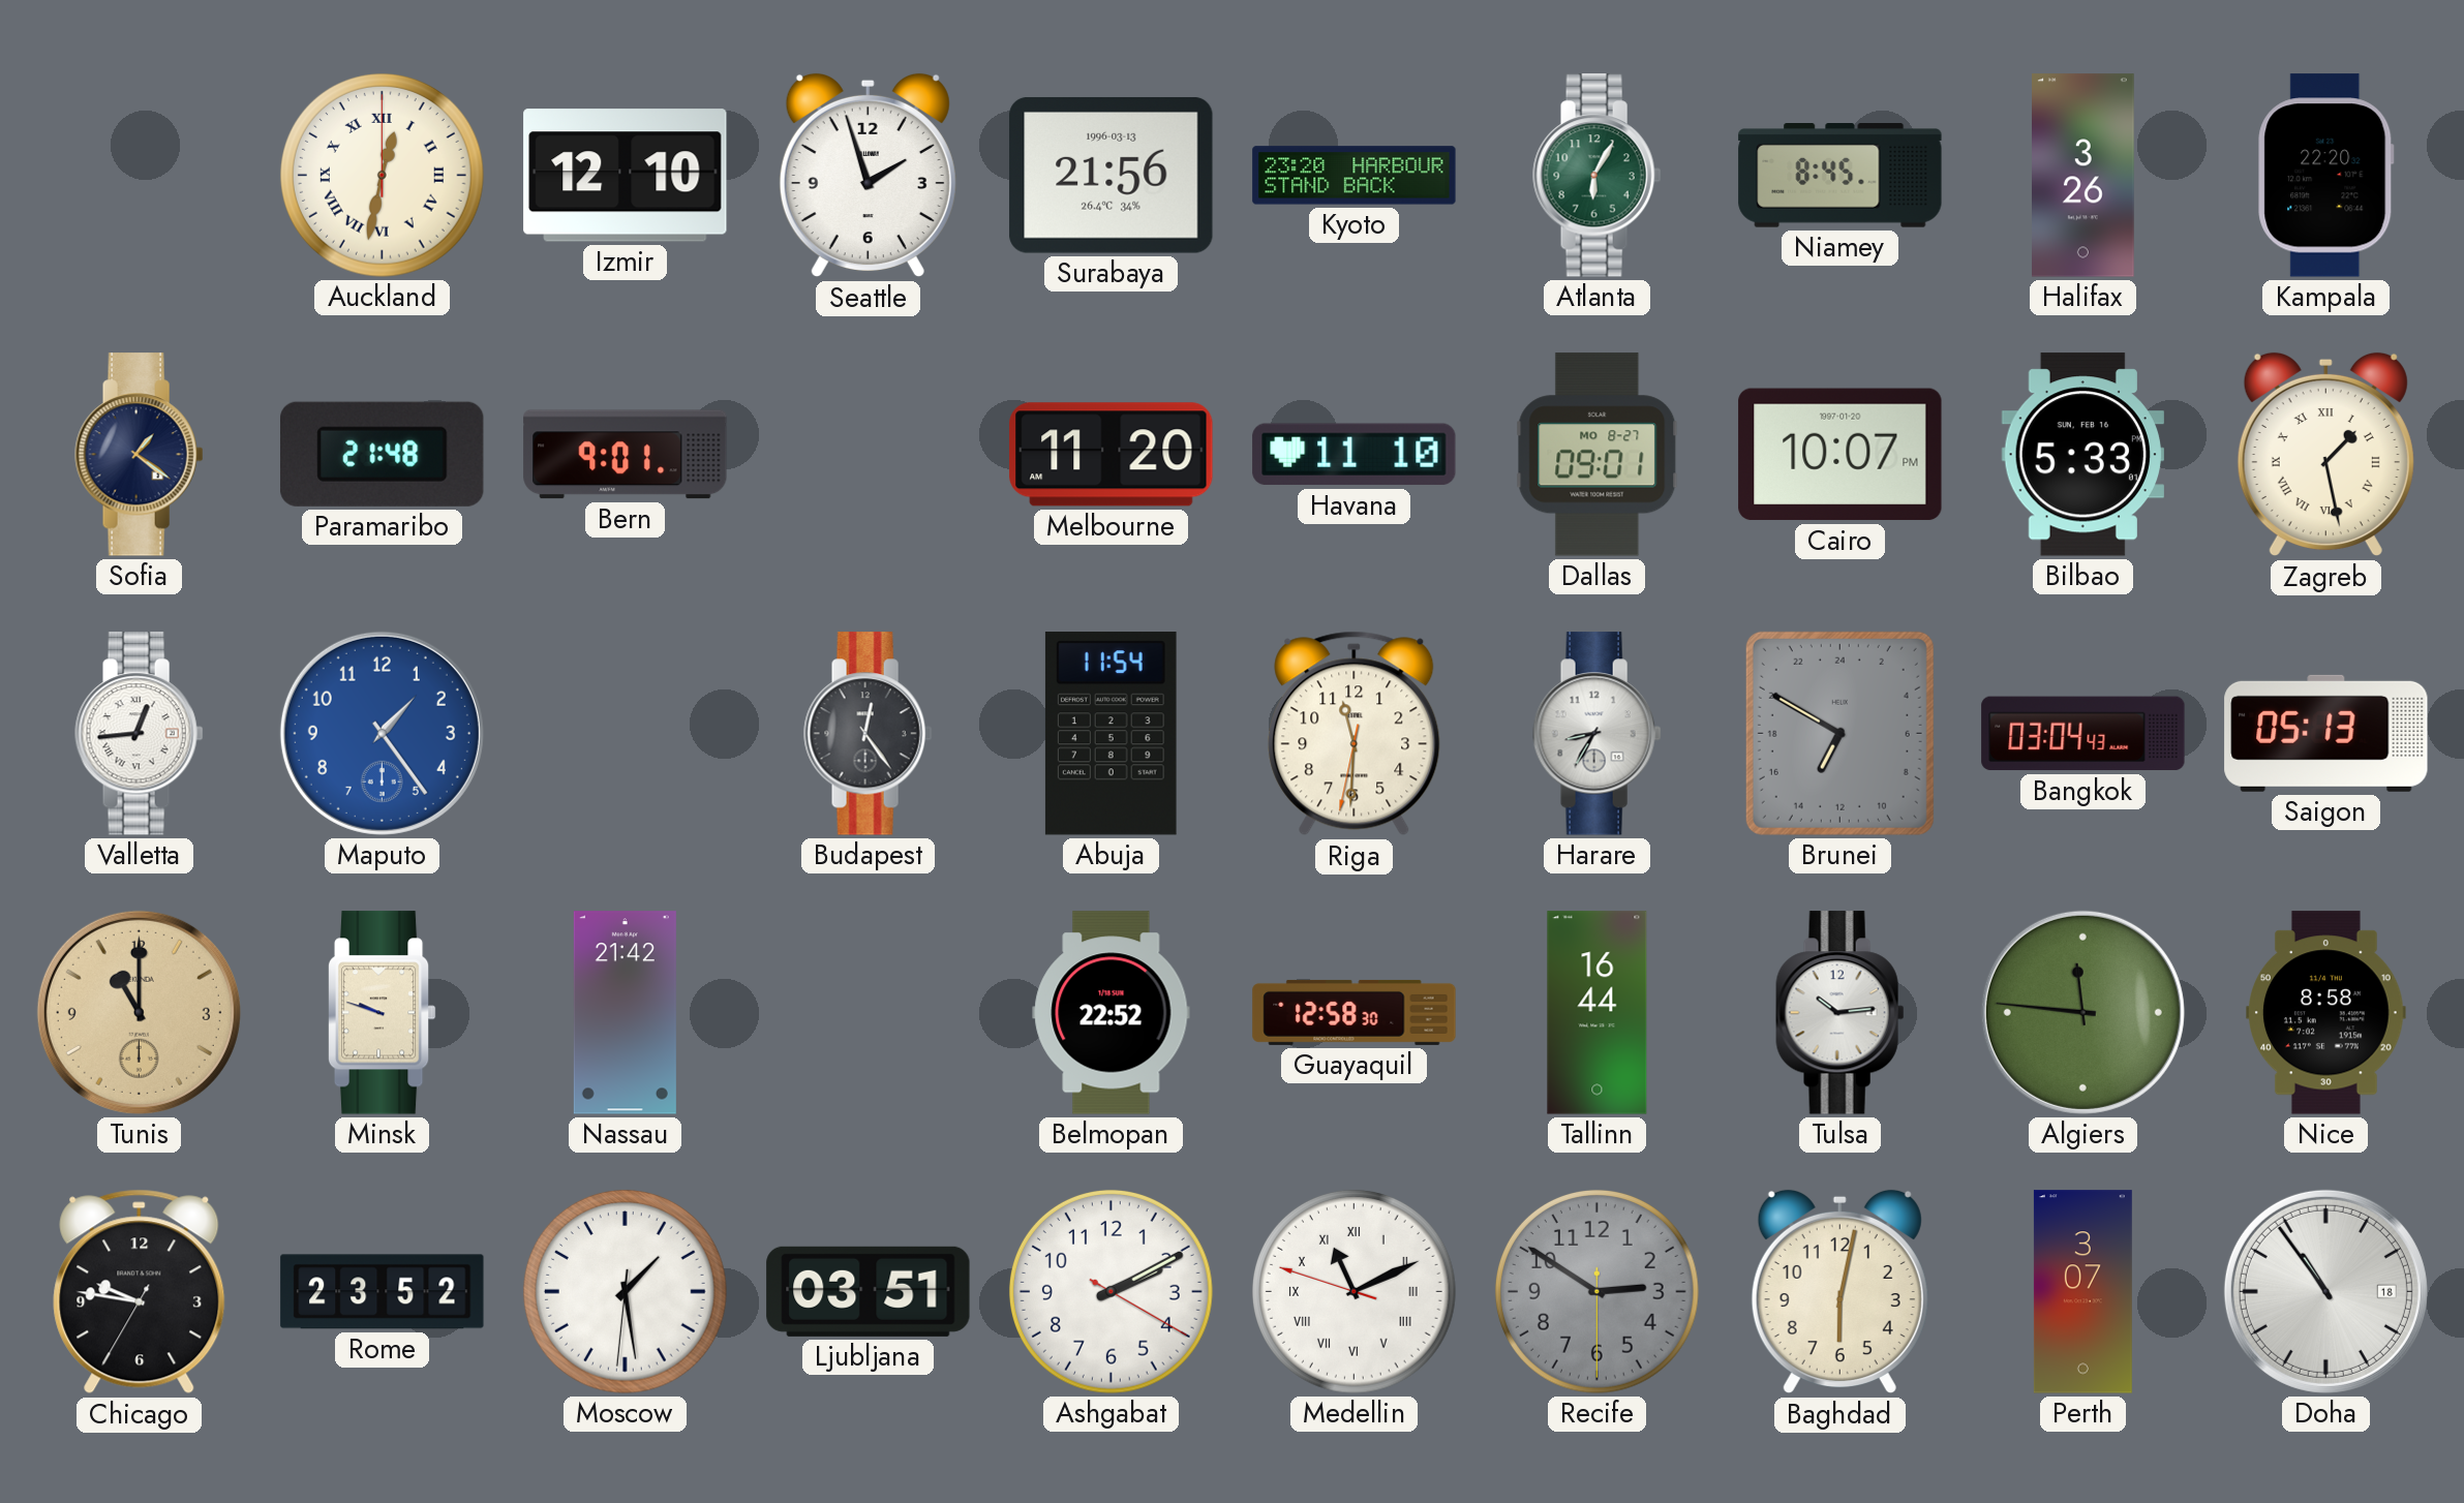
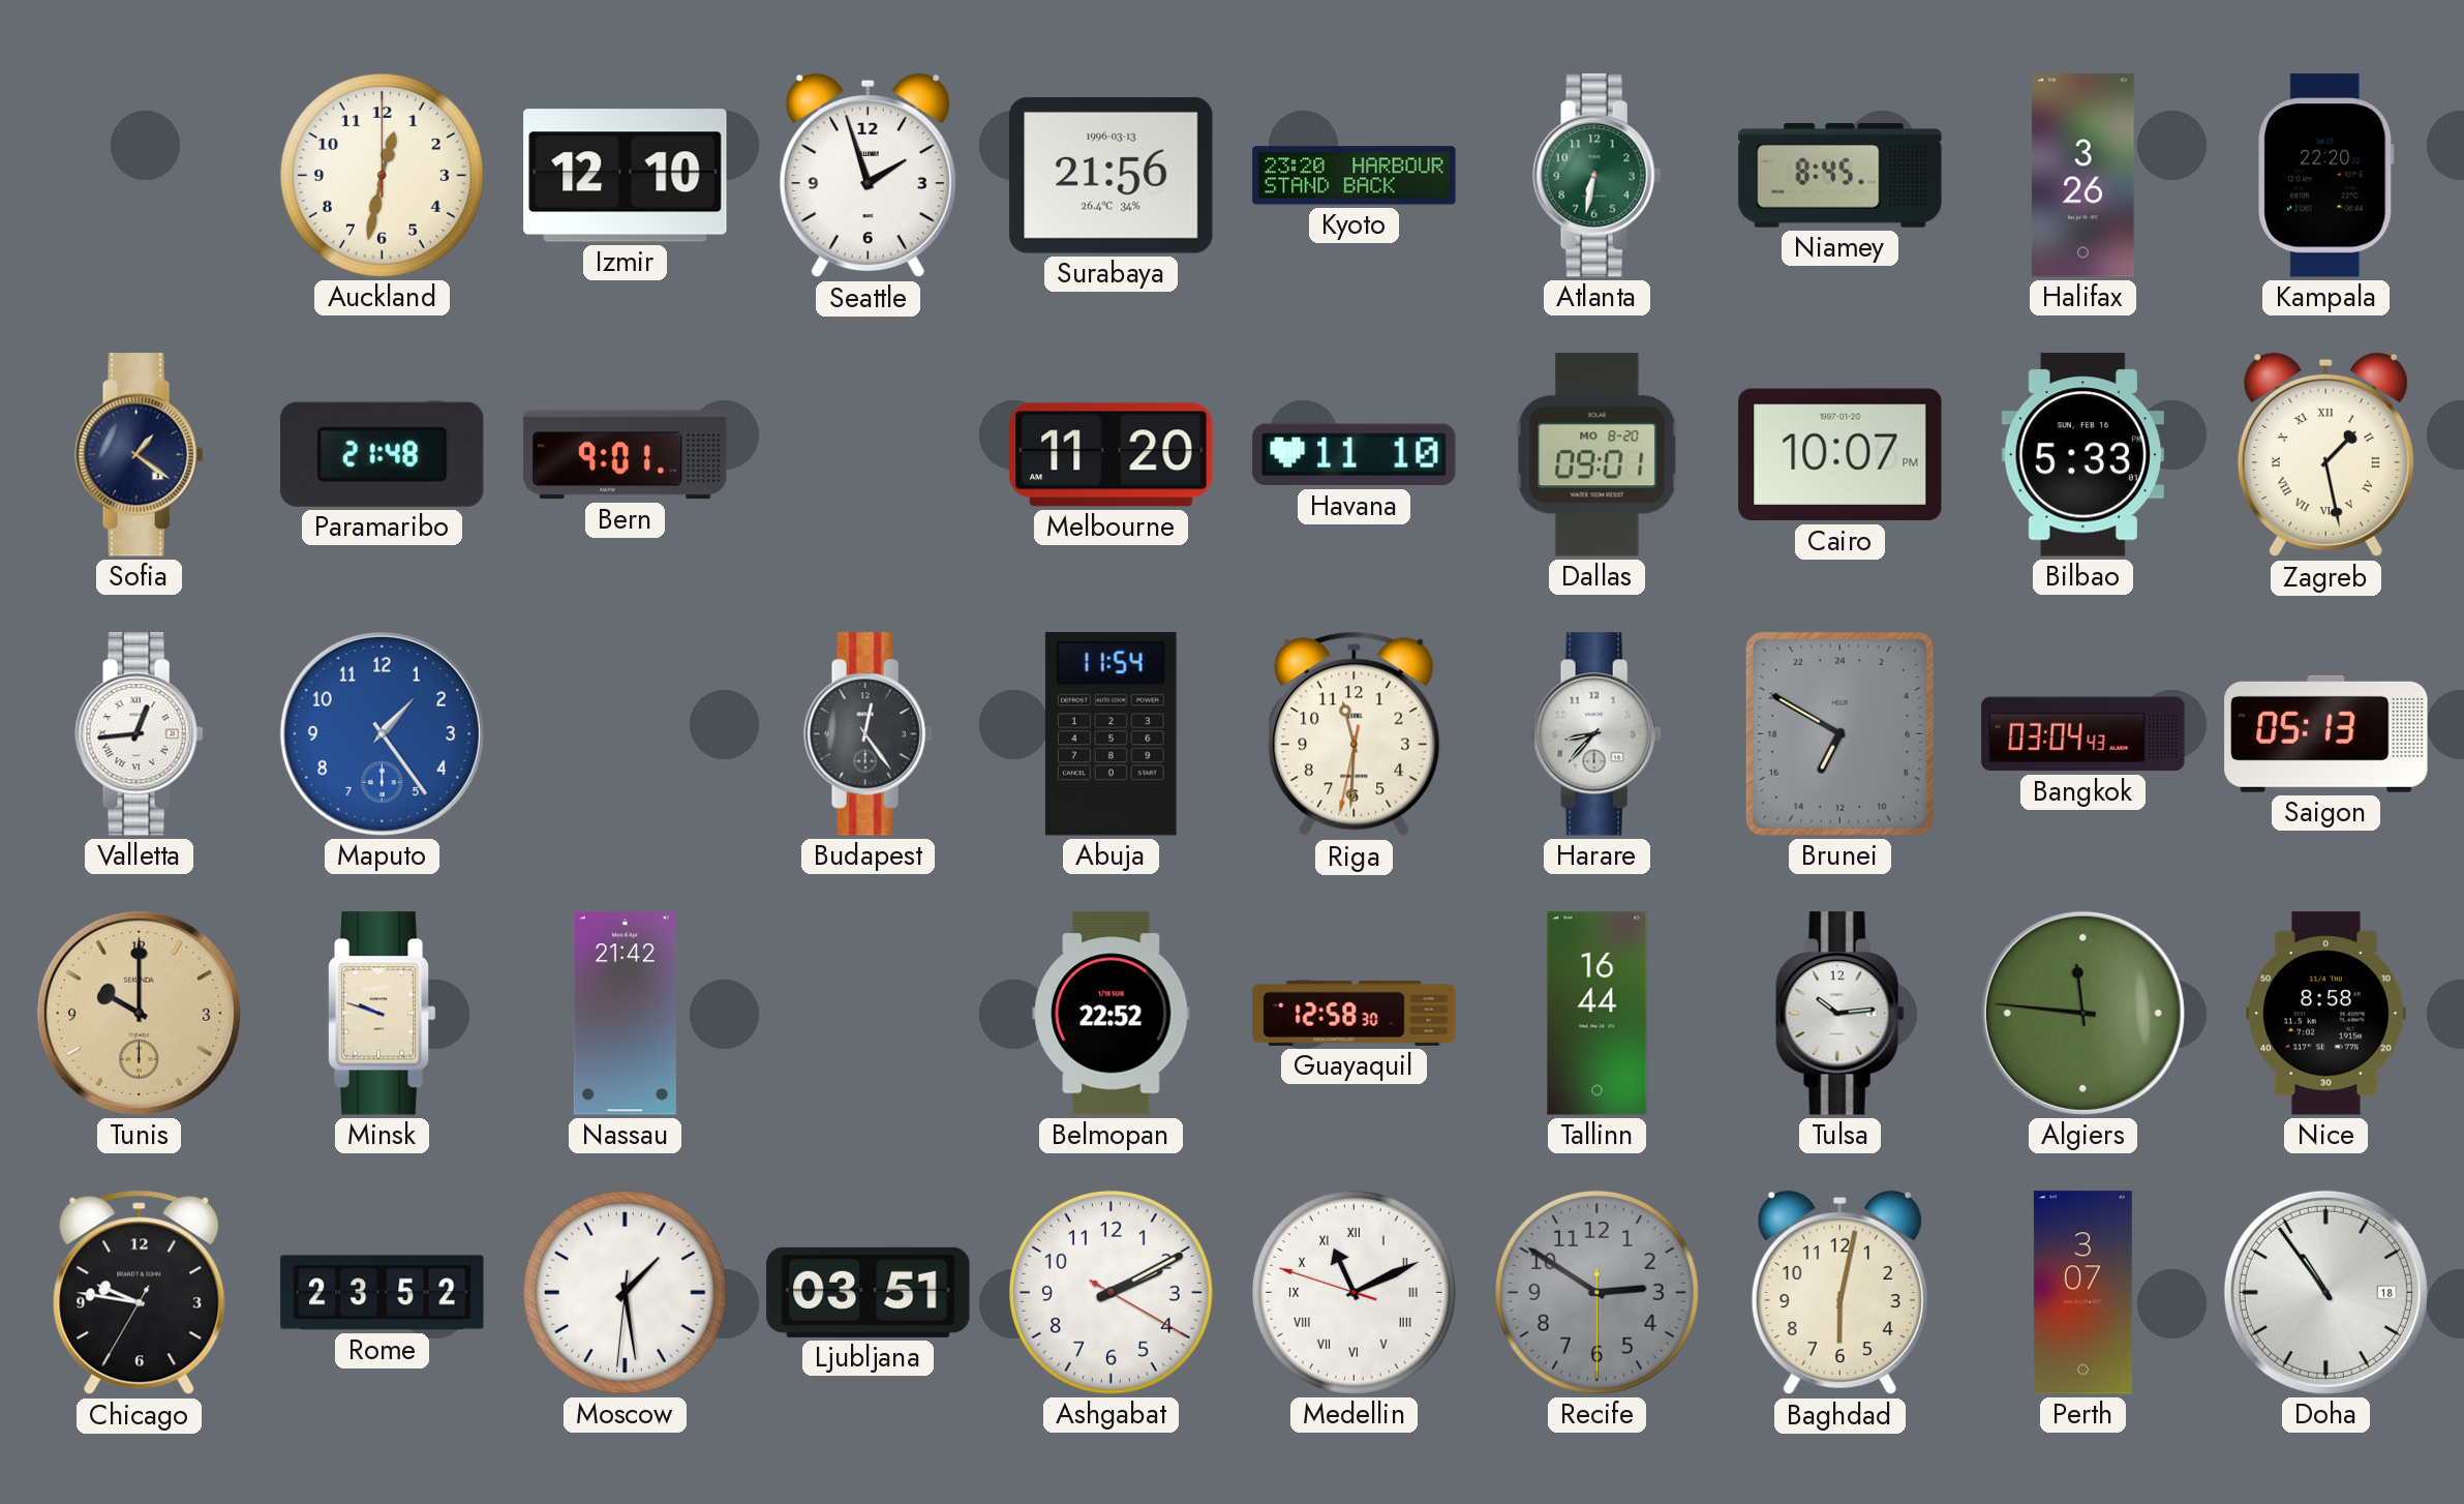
Auckland numerals: Roman -> Arabic
Atlanta: 6:05 -> 6:32
Dallas date: MO 8-27 -> MO 8-20
Harare: 8:35 -> 8:37
Tunis: 11:00 -> 10:00
